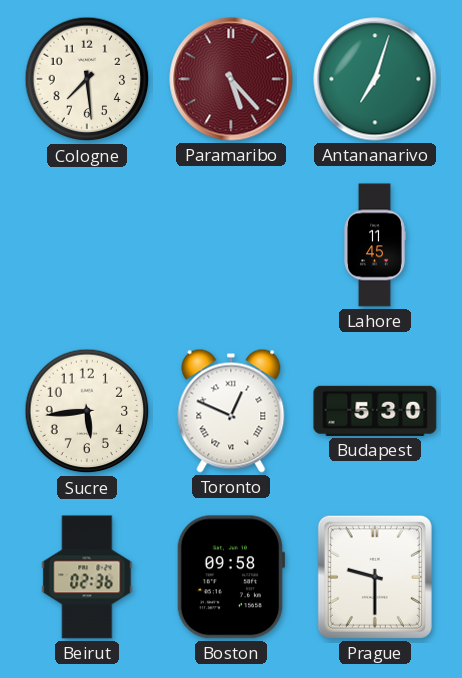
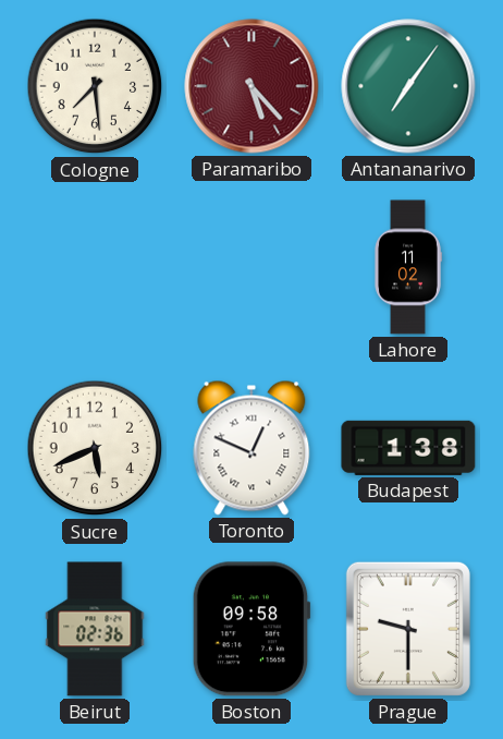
Antananarivo: 7:03 -> 7:06
Lahore: 11:45 -> 11:02
Sucre: 5:44 -> 5:41
Budapest: 5:30 -> 1:38
